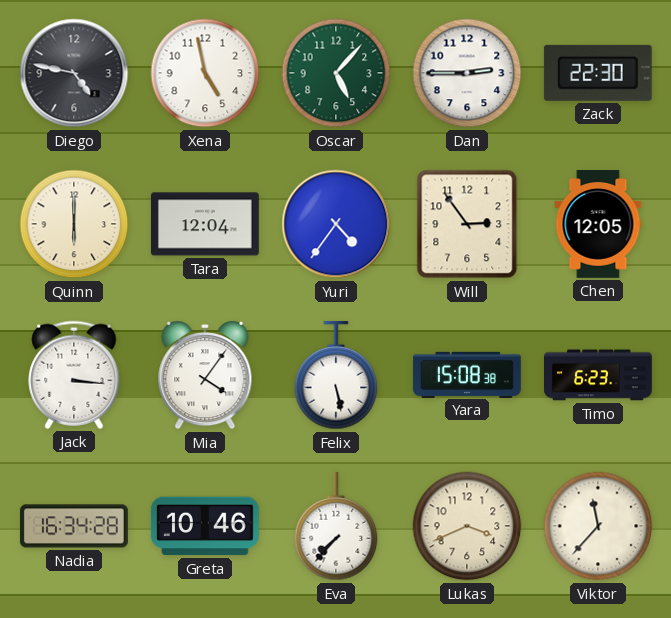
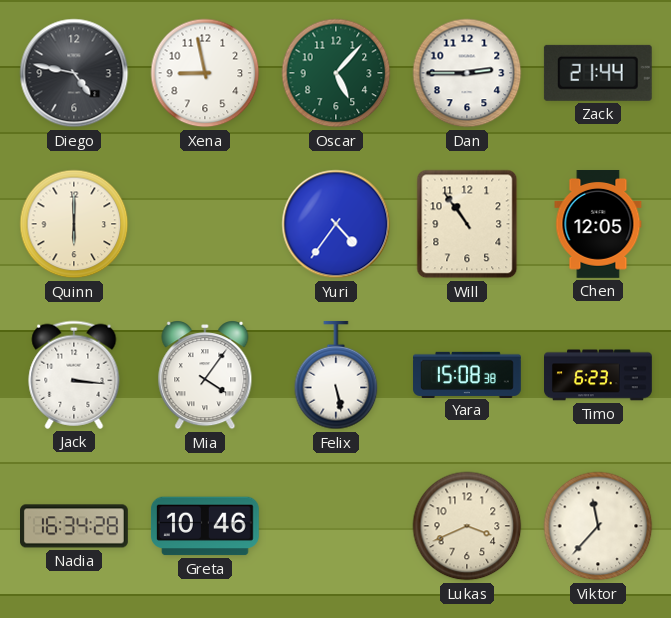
Xena: 4:58 -> 8:58
Zack: 22:30 -> 21:44
Tara: 12:04 -> none
Will: 2:54 -> 10:54
Eva: 7:37 -> none
